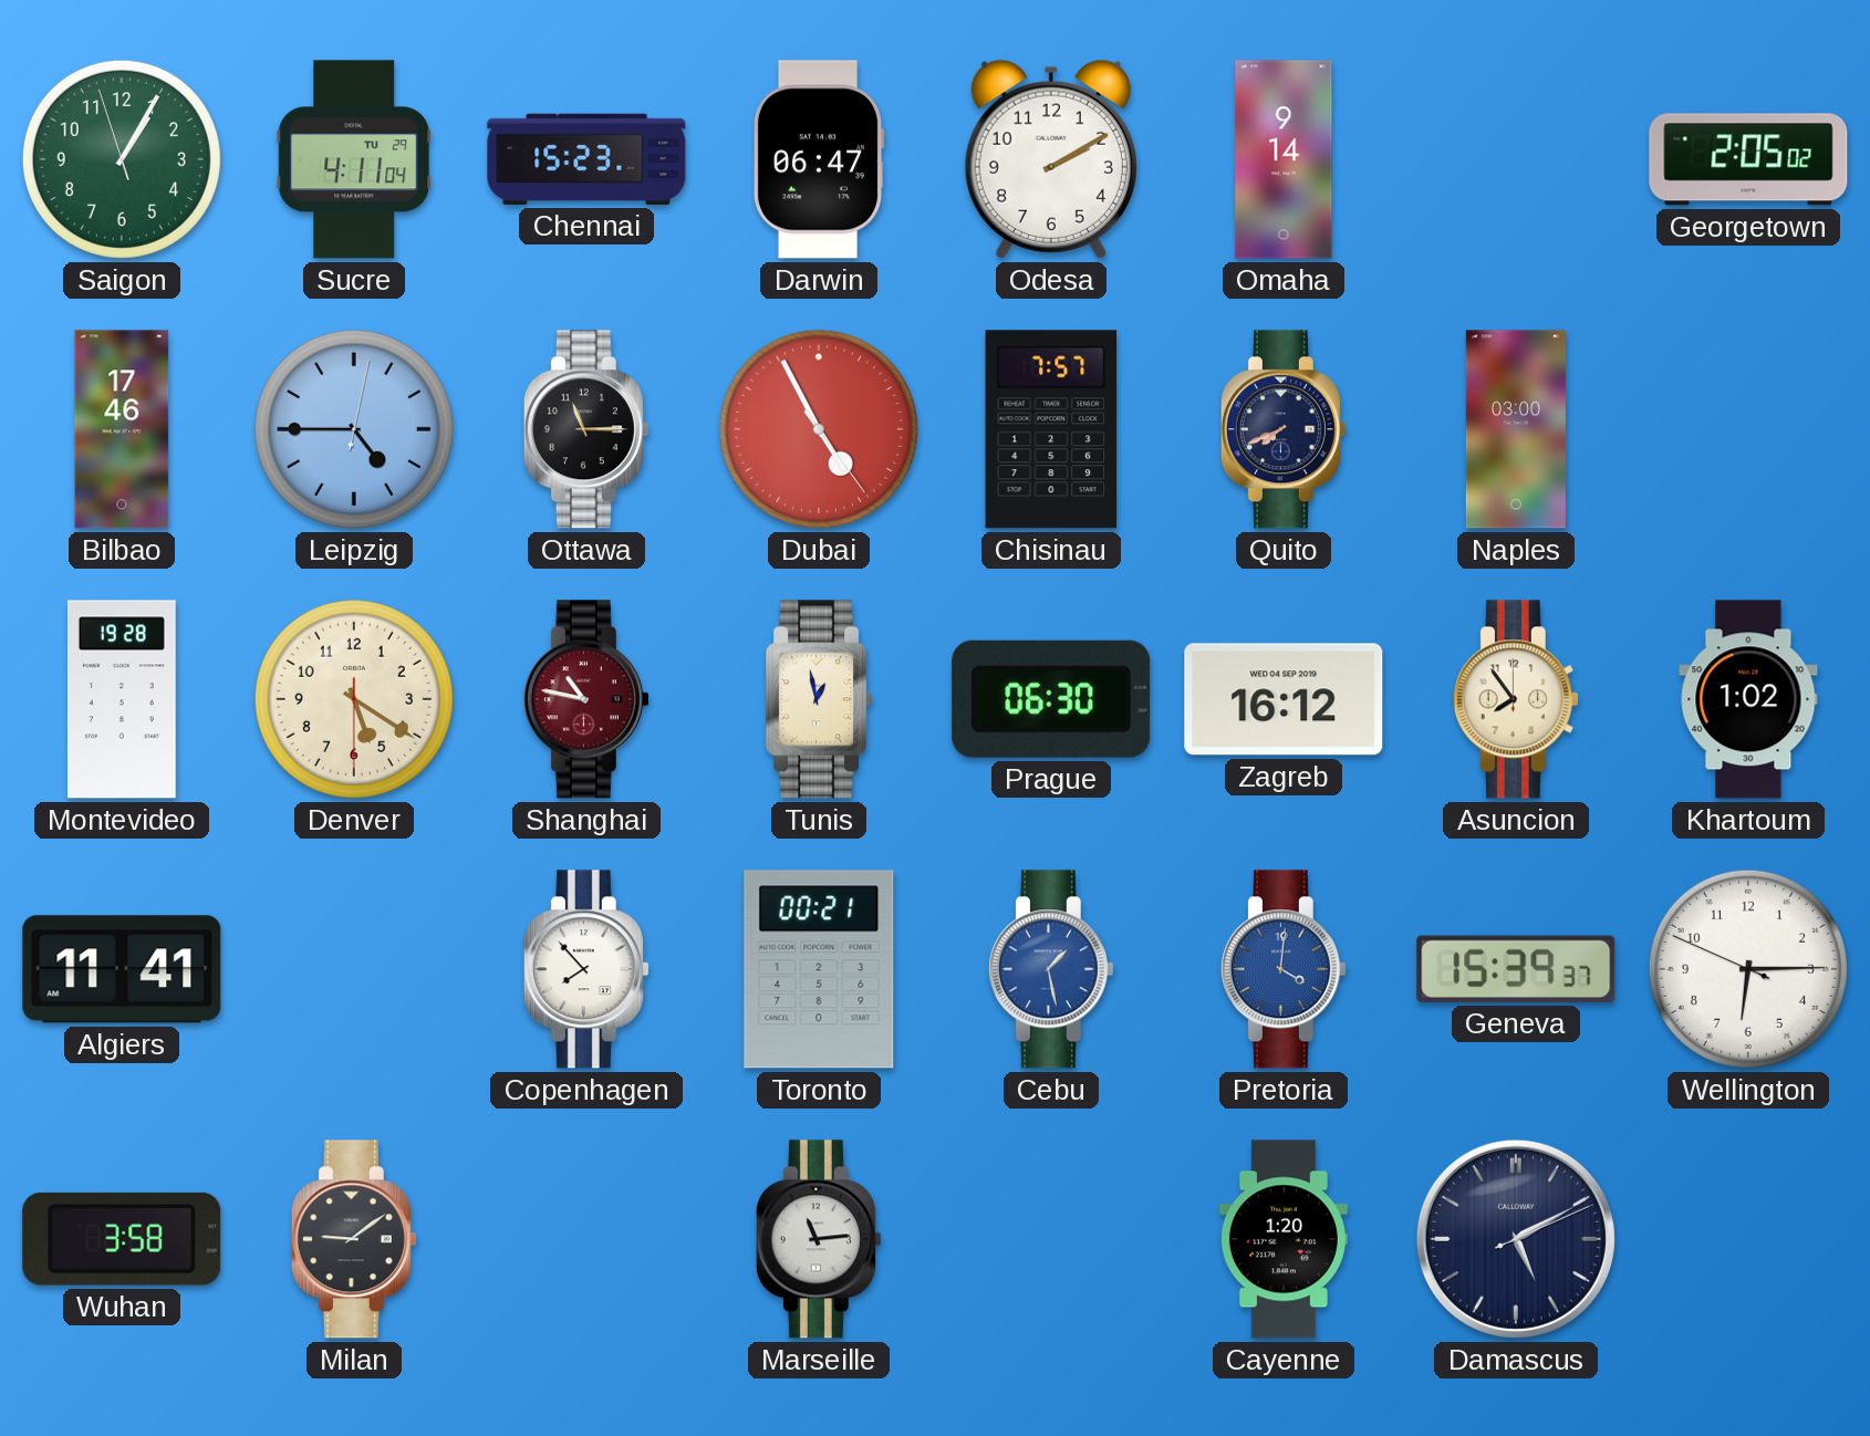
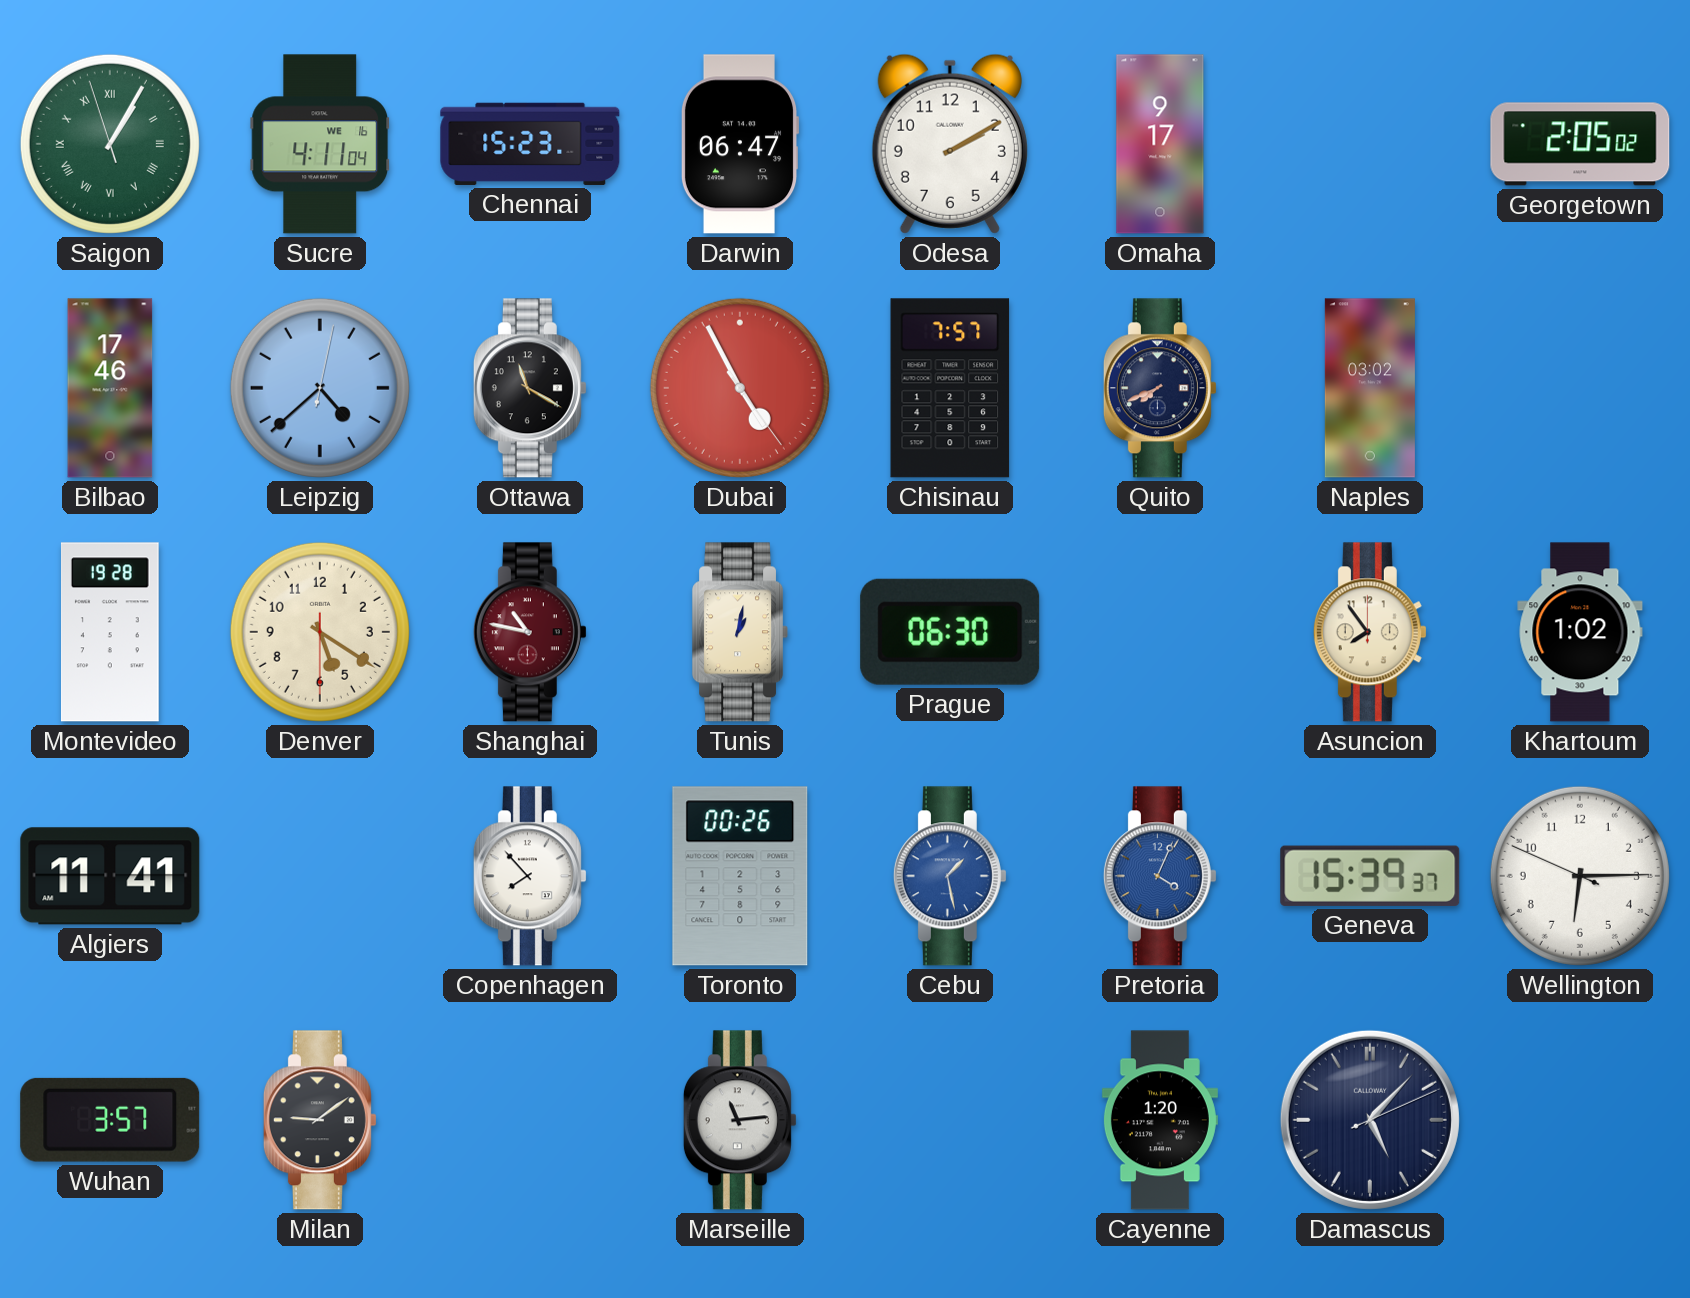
Saigon numerals: Arabic -> Roman
Sucre date: TU 29 -> WE 16
Omaha: 9:14 -> 9:17
Leipzig: 4:45 -> 4:38
Ottawa: 11:15 -> 11:20
Naples: 03:00 -> 03:02
Tunis: 12:58 -> 1:02
Zagreb: 16:12 -> none
Toronto: 00:21 -> 00:26
Pretoria: 4:01 -> 4:04
Wuhan: 3:58 -> 3:57
Damascus: 5:10 -> 5:07
